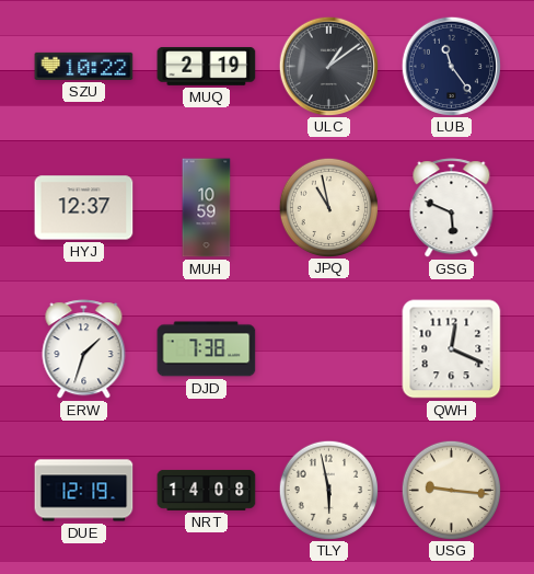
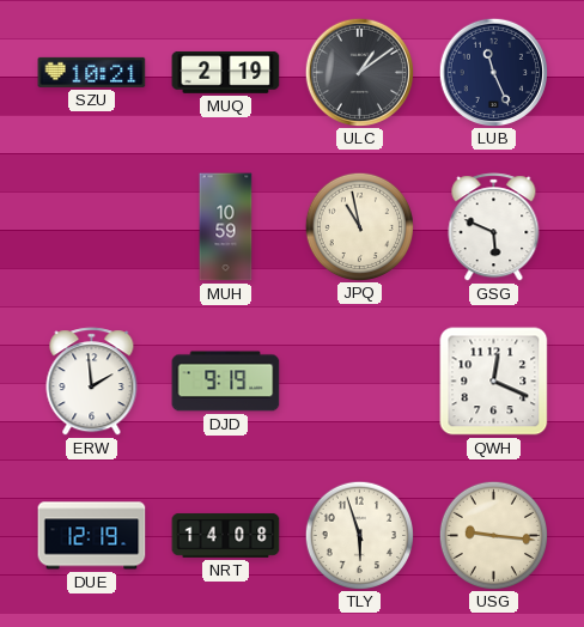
SZU: 10:22 -> 10:21
LUB: 11:24 -> 11:26
HYJ: 12:37 -> none
ERW: 1:33 -> 1:59
DJD: 7:38 -> 9:19
TLY: 5:58 -> 5:57
